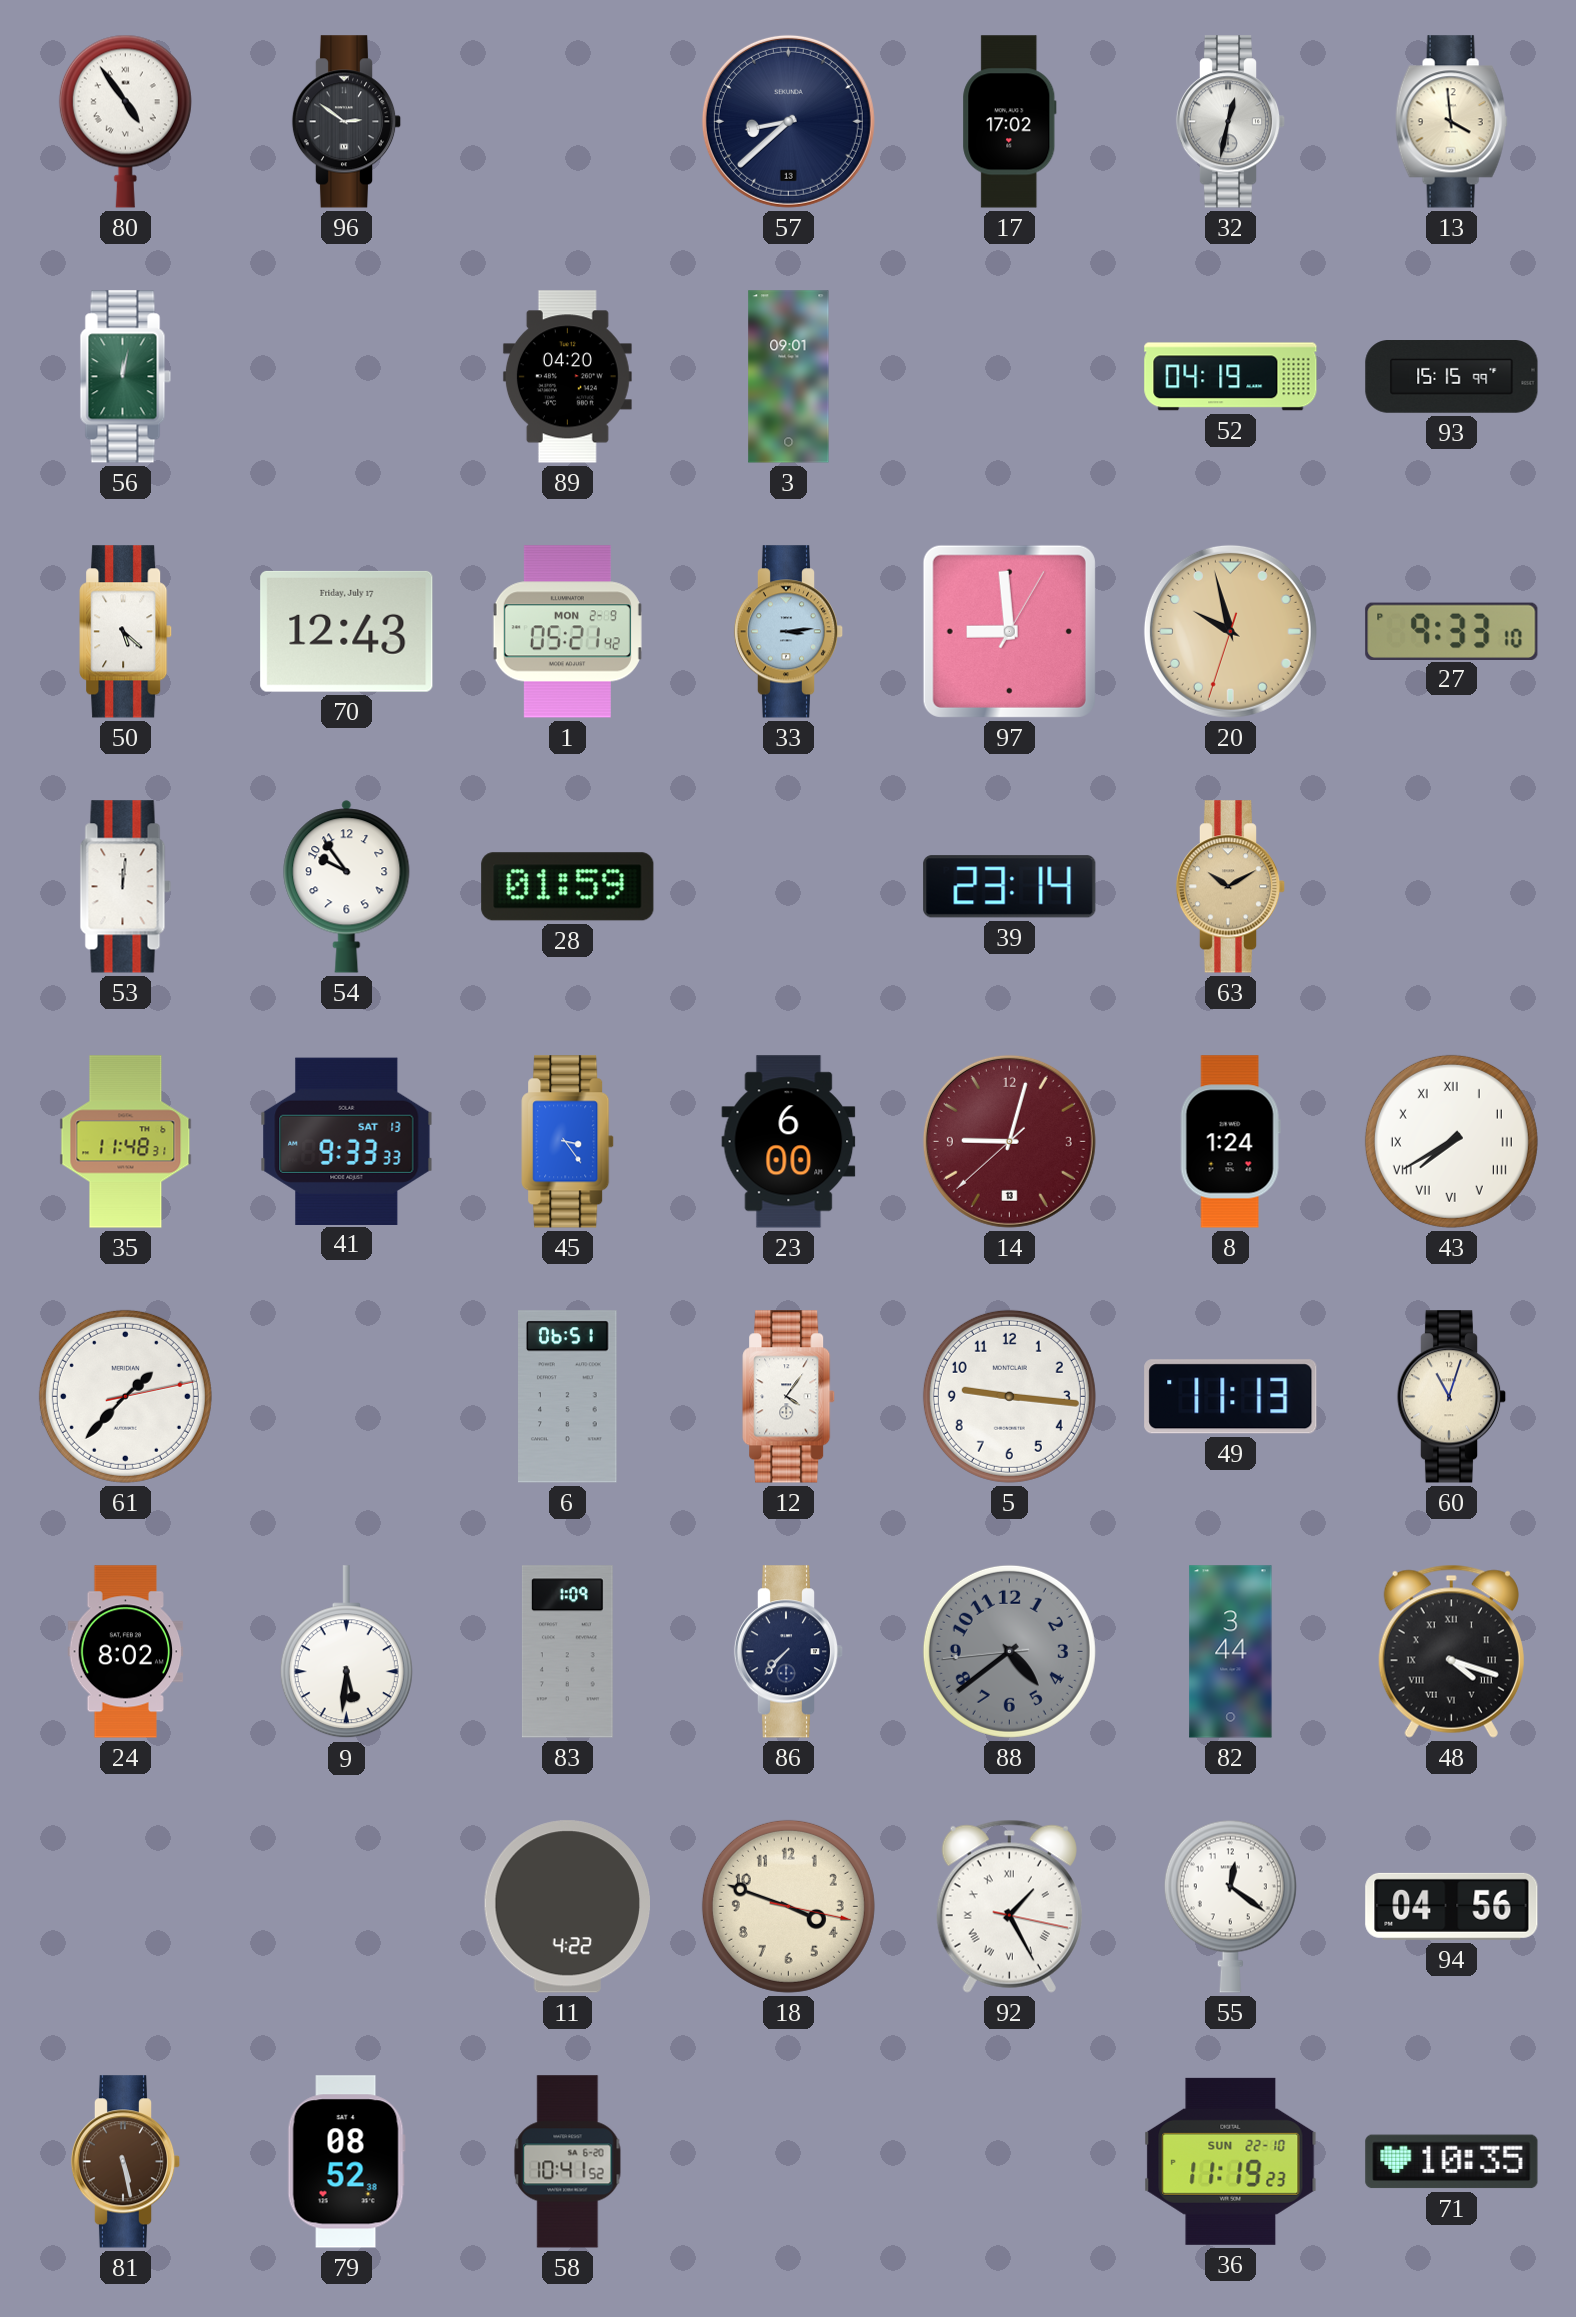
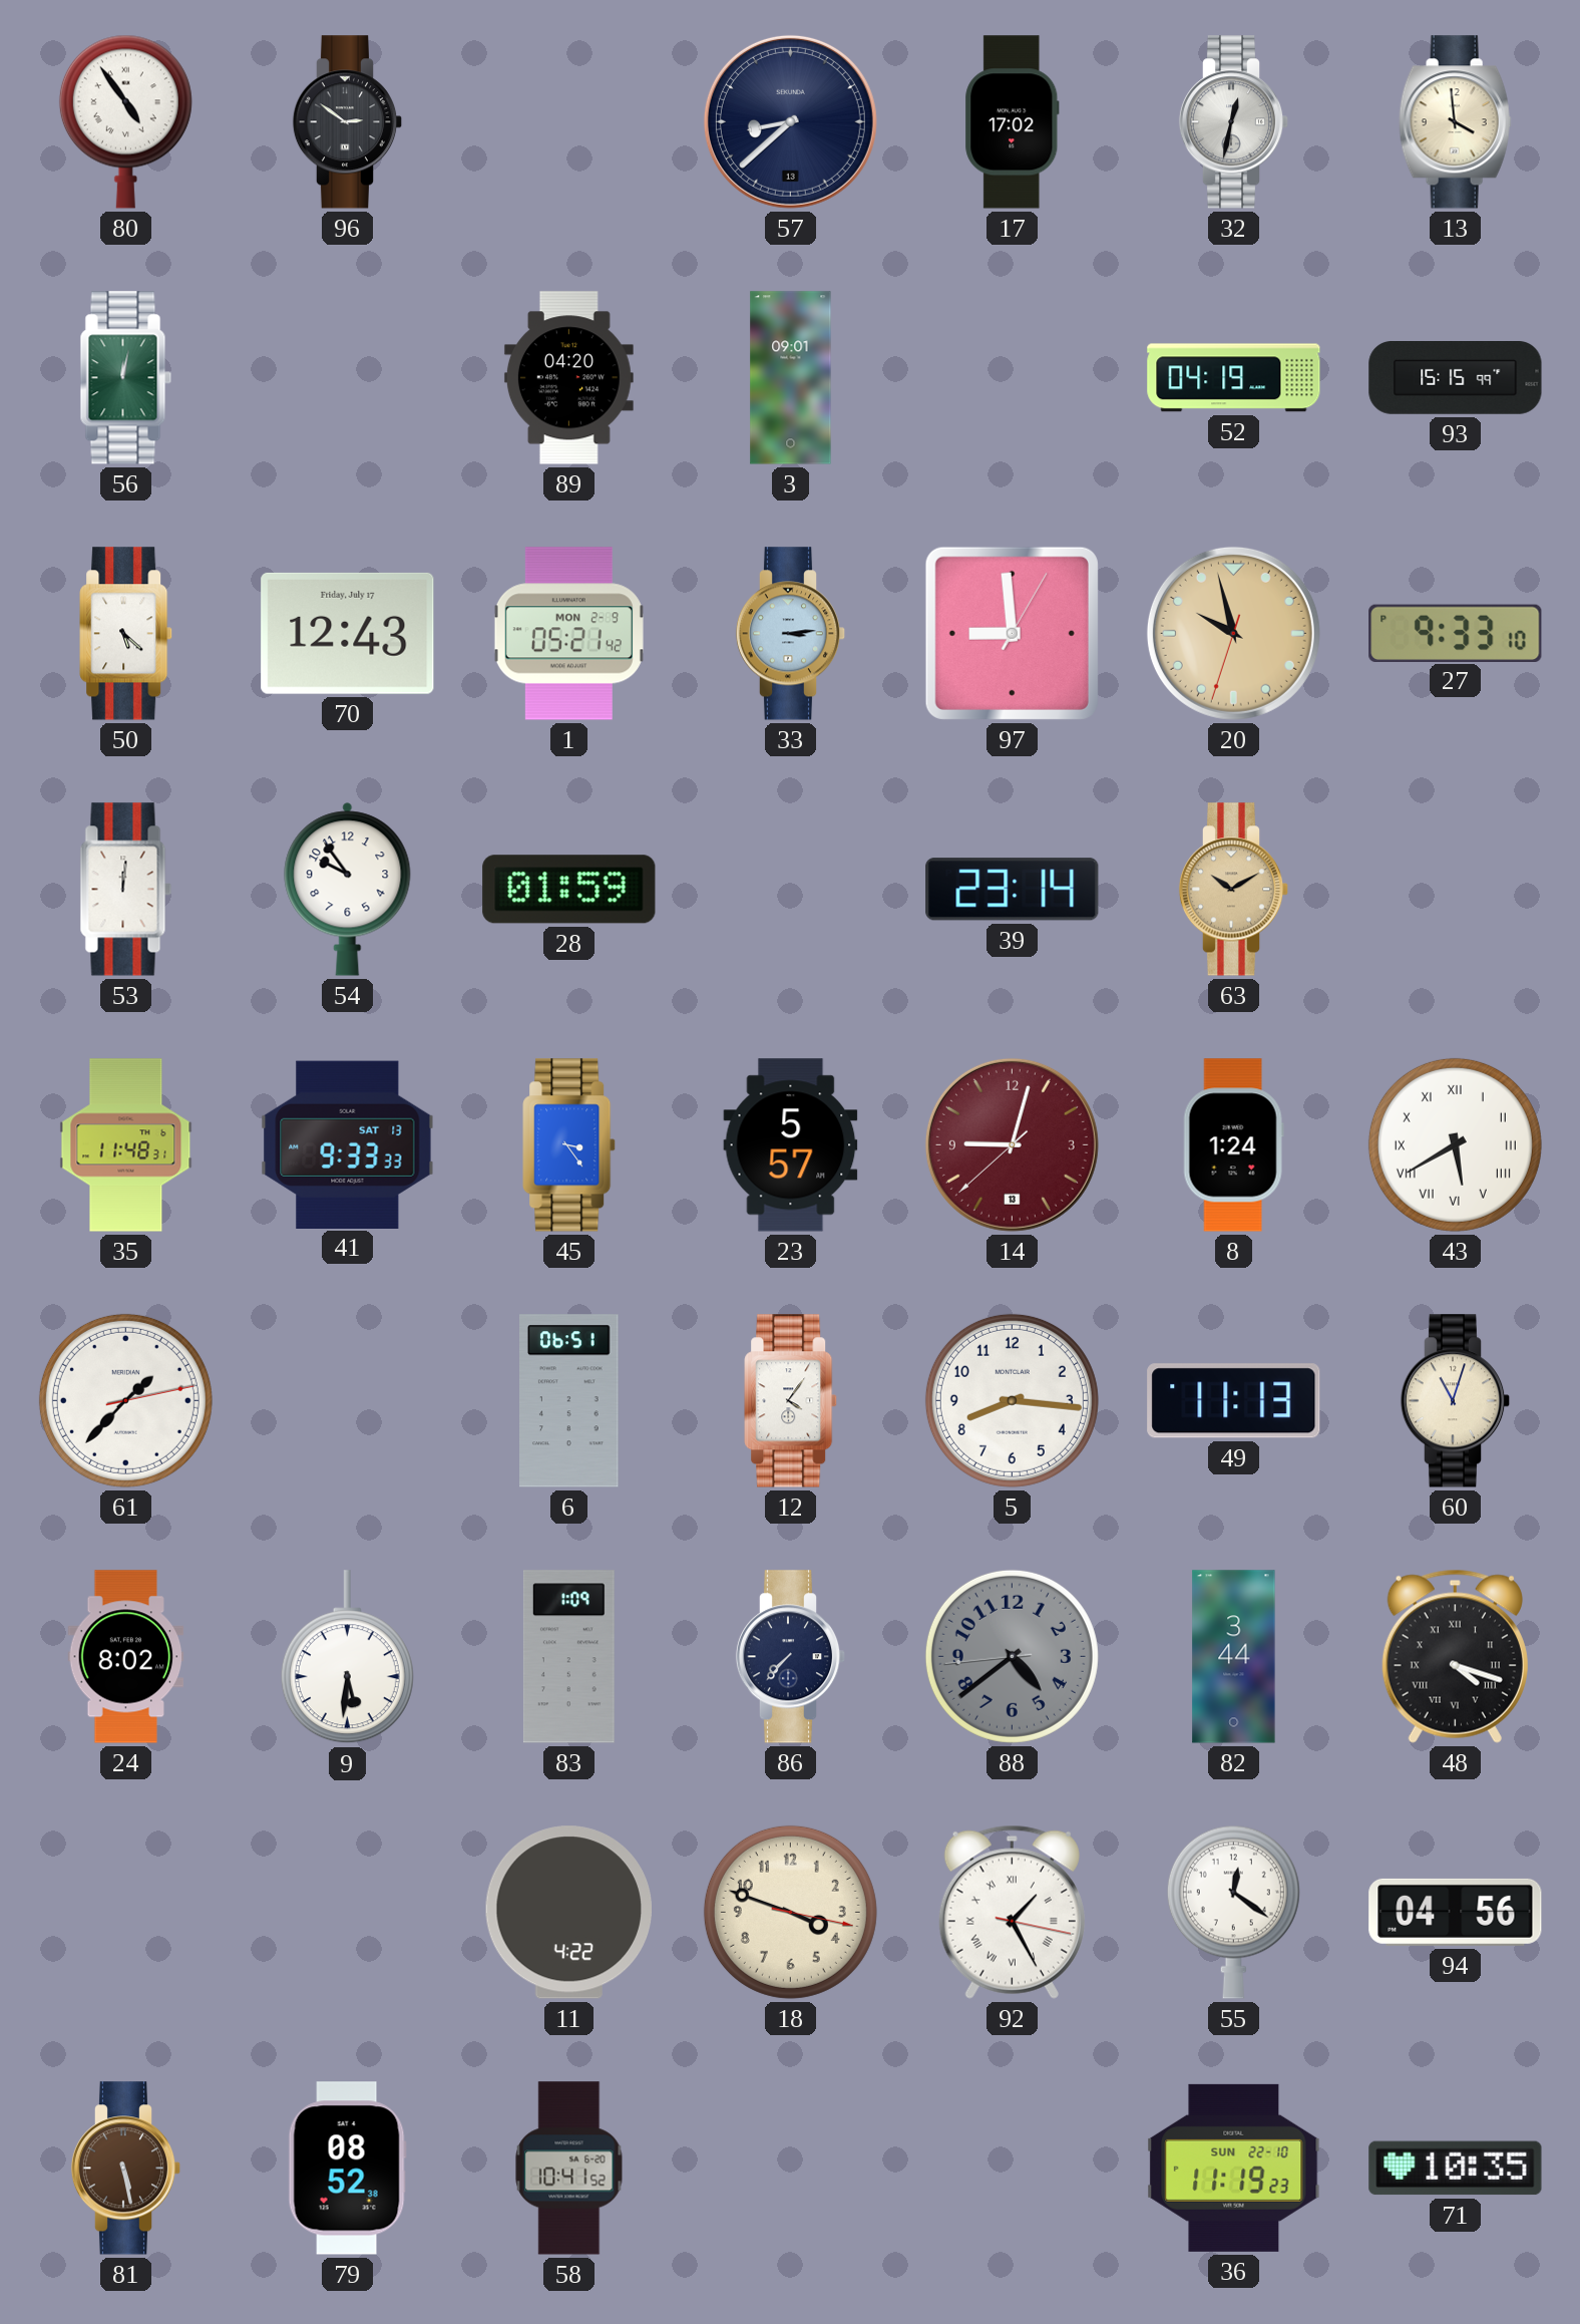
23: 6:00 -> 5:57
43: 7:40 -> 5:40
5: 9:16 -> 8:16
